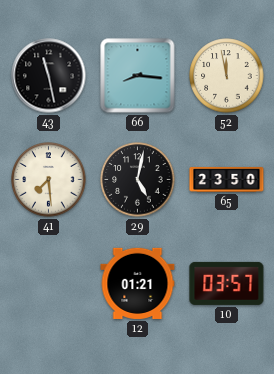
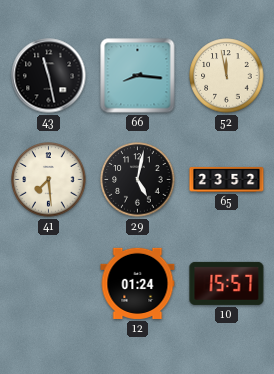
65: 23:50 -> 23:52
12: 01:21 -> 01:24
10: 03:57 -> 15:57
